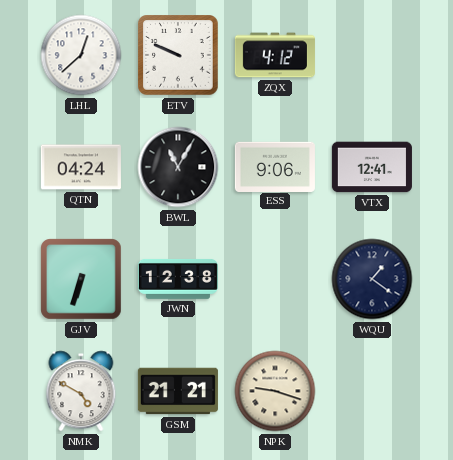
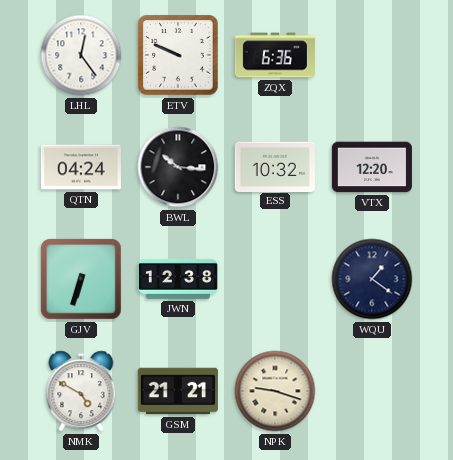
LHL: 12:38 -> 12:24
ZQX: 4:12 -> 6:36
BWL: 11:05 -> 10:16
ESS: 9:06 -> 10:32
VTX: 12:41 -> 12:20
